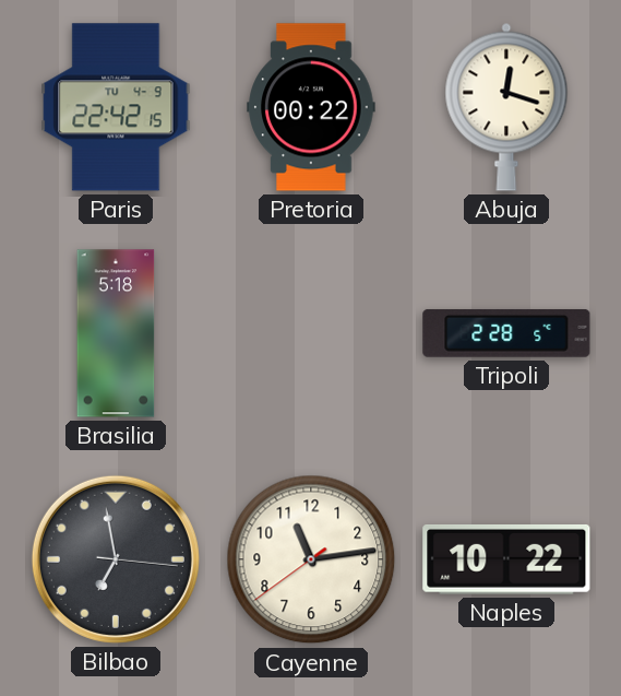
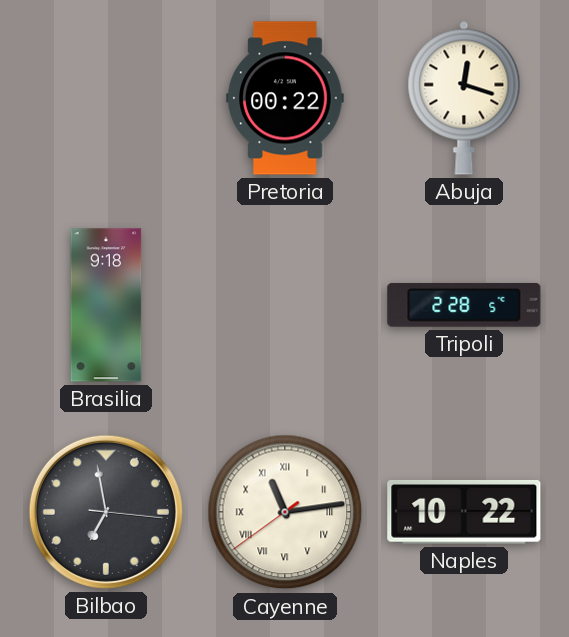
Paris: 22:42 -> none
Brasilia: 5:18 -> 9:18
Cayenne numerals: Arabic -> Roman
